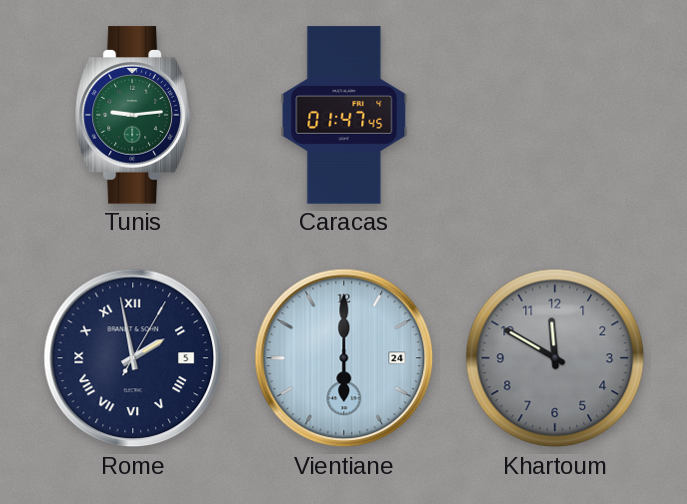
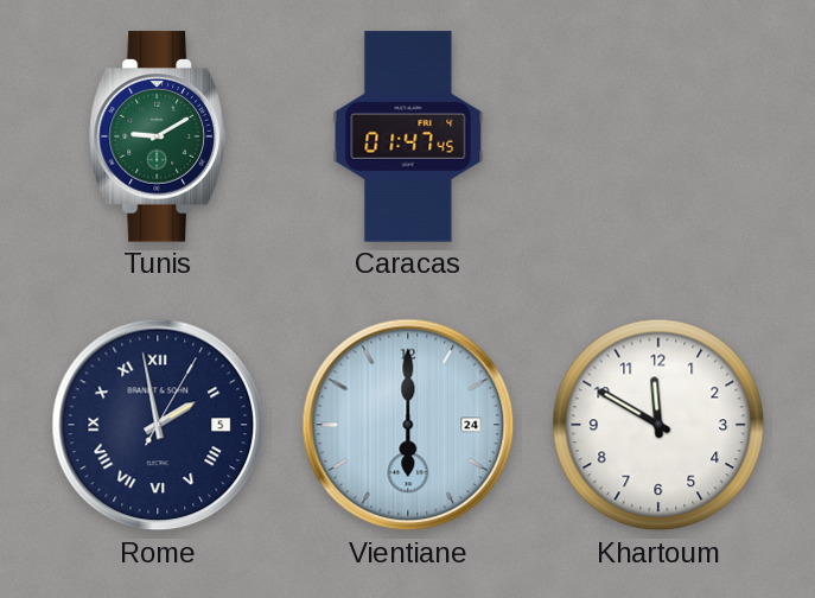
Tunis: 9:14 -> 9:10
Khartoum dial: grey -> white
